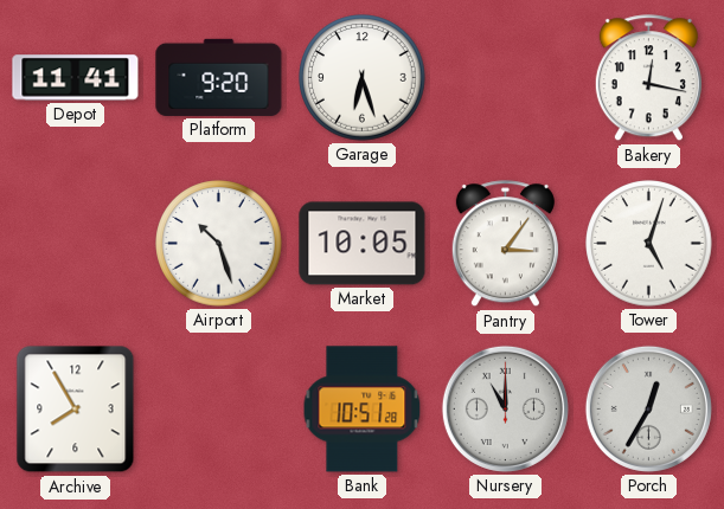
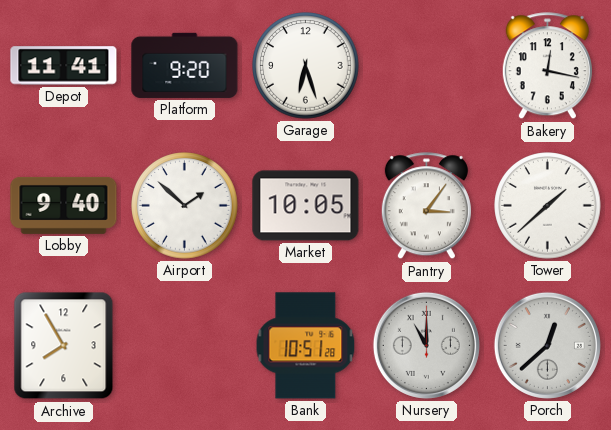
Lobby: none -> 9:40
Airport: 10:27 -> 1:52
Tower: 5:03 -> 1:38
Porch: 12:35 -> 12:38
